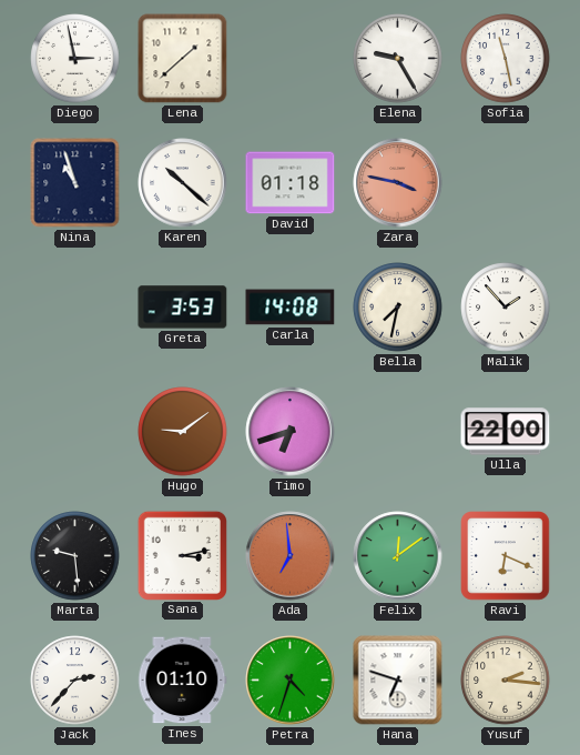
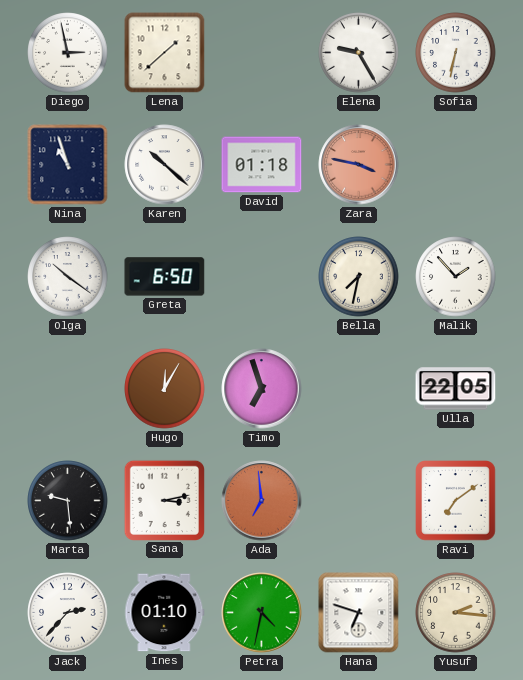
Sofia: 11:28 -> 6:32
Olga: none -> 10:21
Greta: 3:53 -> 6:50
Carla: 14:08 -> none
Hugo: 9:09 -> 12:05
Timo: 6:42 -> 6:57
Ulla: 22:00 -> 22:05
Felix: 12:09 -> none
Ravi: 6:19 -> 7:09
Petra: 4:33 -> 4:32
